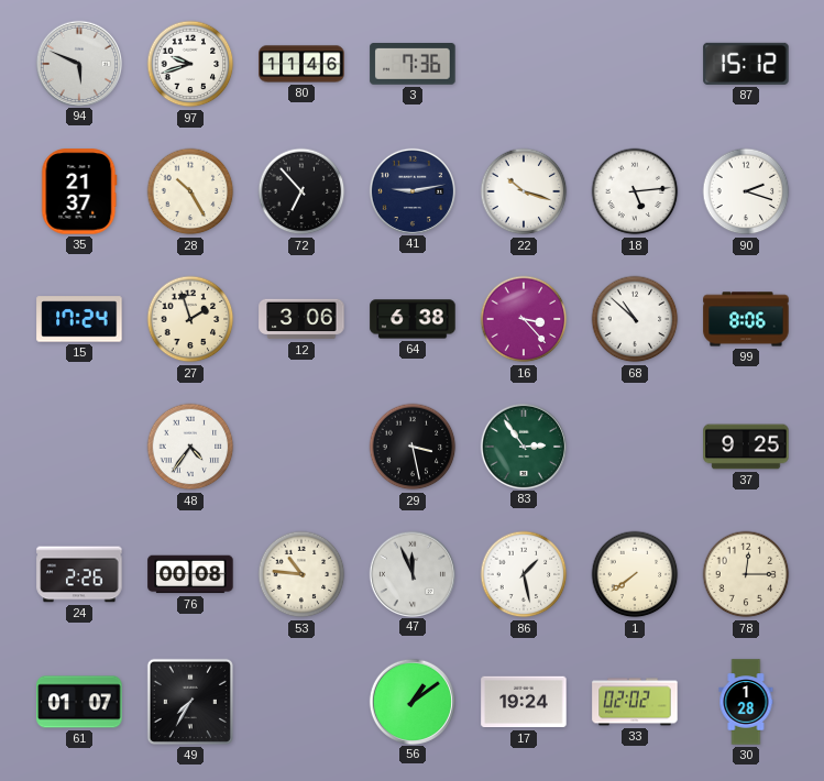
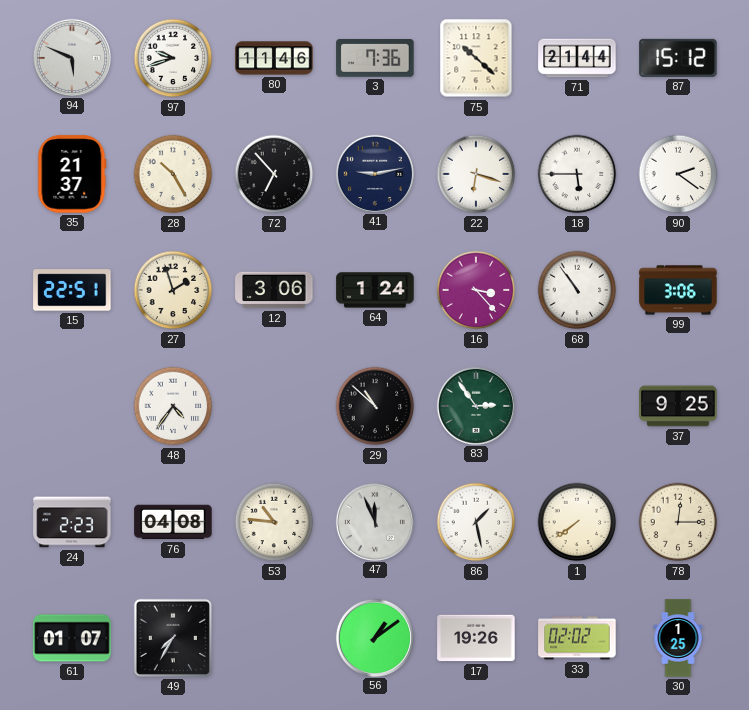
75: none -> 10:22
71: none -> 21:44
22: 10:18 -> 6:18
18: 5:14 -> 5:45
90: 2:18 -> 2:21
15: 17:24 -> 22:51
64: 6:38 -> 1:24
68: 10:52 -> 10:54
99: 8:06 -> 3:06
29: 3:28 -> 10:52
24: 2:26 -> 2:23
76: 00:08 -> 04:08
17: 19:24 -> 19:26
30: 1:28 -> 1:25
